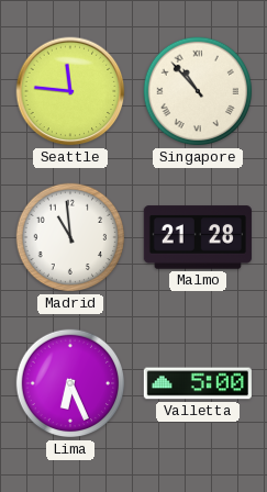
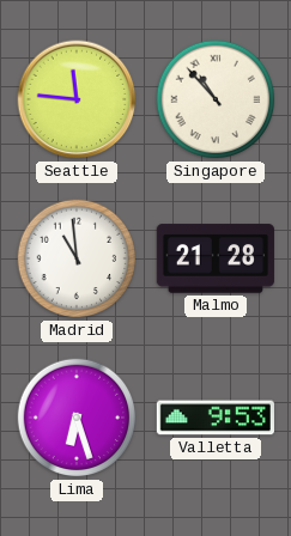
Lima: 6:26 -> 6:27
Valletta: 5:00 -> 9:53
